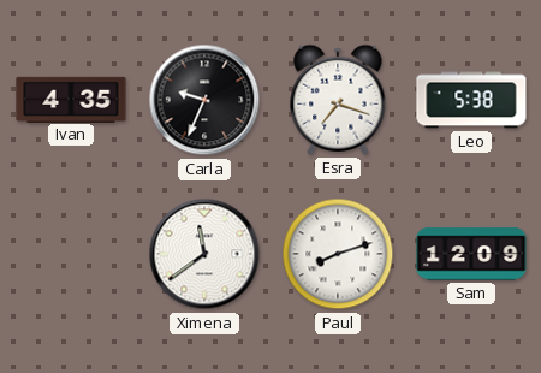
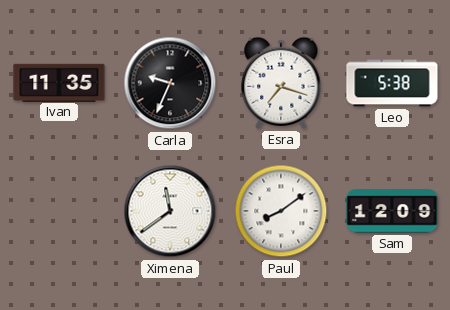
Ivan: 4:35 -> 11:35
Paul: 8:12 -> 8:09
